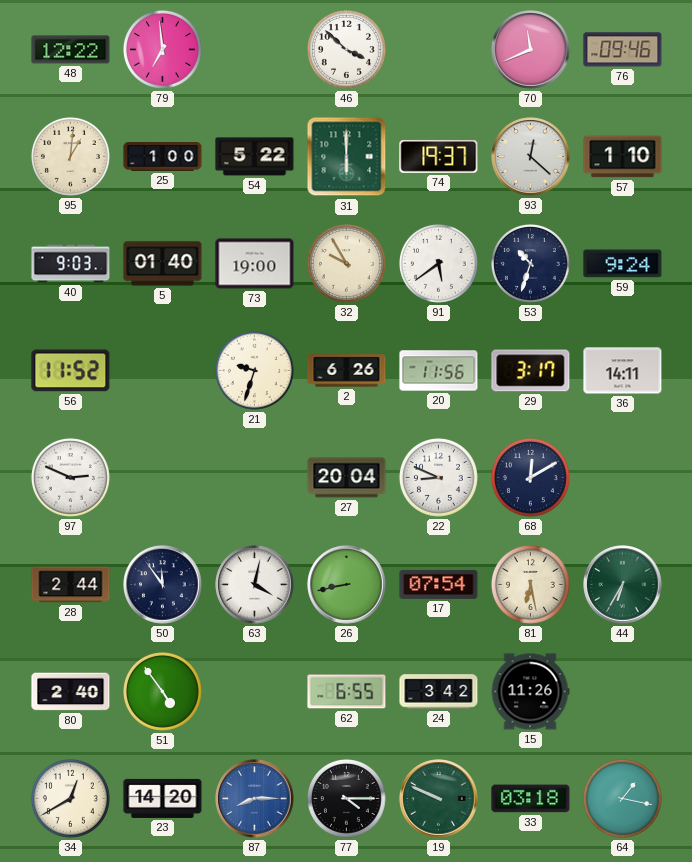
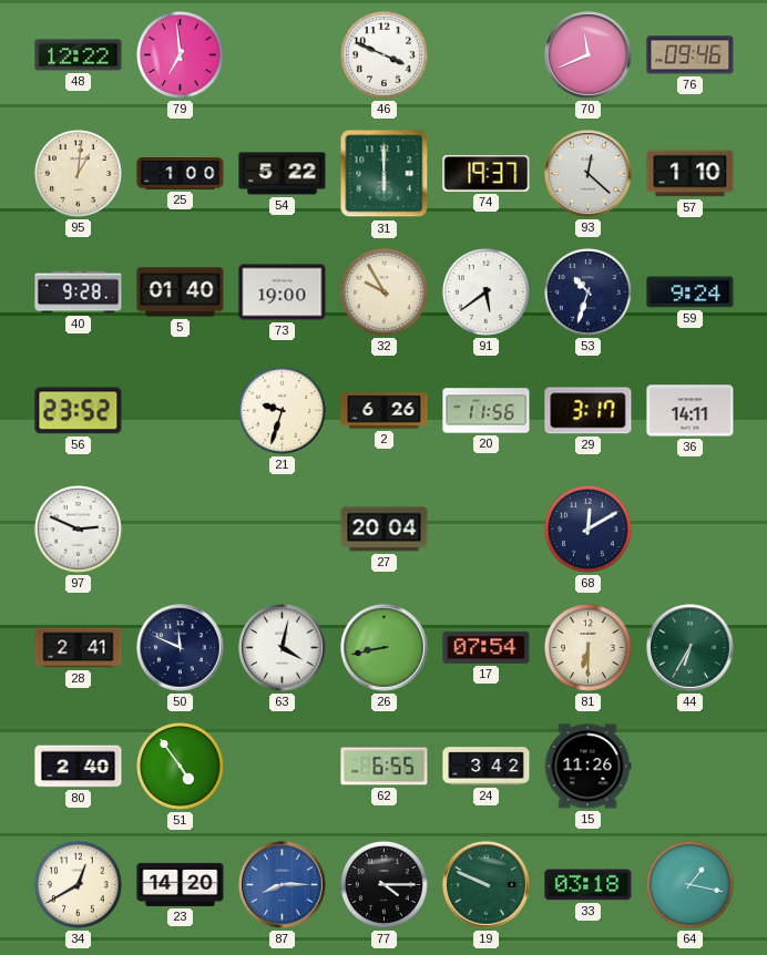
46: 3:52 -> 3:49
40: 9:03 -> 9:28
56: 11:52 -> 23:52
22: 8:49 -> none
28: 2:44 -> 2:41
50: 11:54 -> 11:49
81: 6:28 -> 6:30
